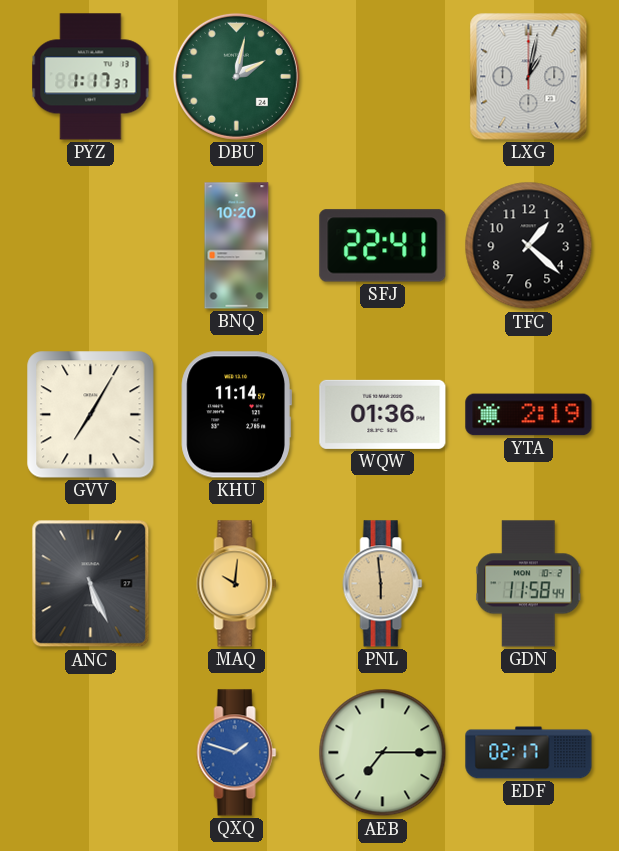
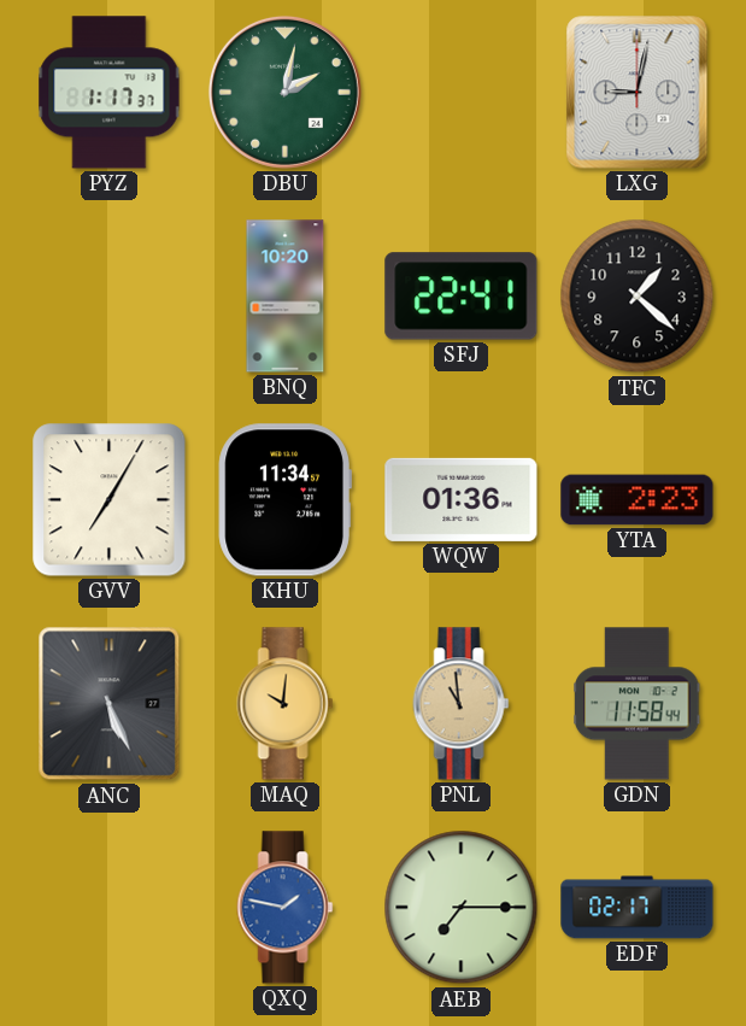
LXG: 1:02 -> 9:02
KHU: 11:14 -> 11:34
YTA: 2:19 -> 2:23
PNL: 5:59 -> 10:59
QXQ: 1:48 -> 1:47
